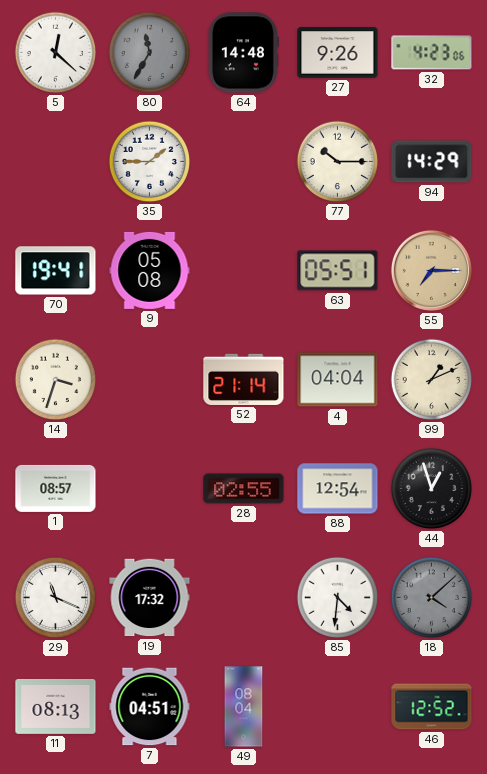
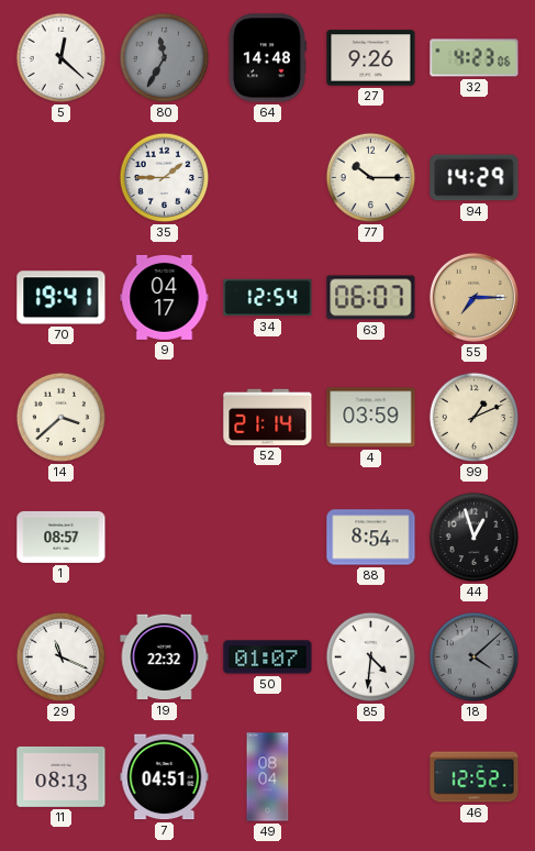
9: 05:08 -> 04:17
34: none -> 12:54
63: 05:51 -> 06:07
14: 3:33 -> 3:38
4: 04:04 -> 03:59
28: 02:55 -> none
88: 12:54 -> 8:54
19: 17:32 -> 22:32
50: none -> 01:07
